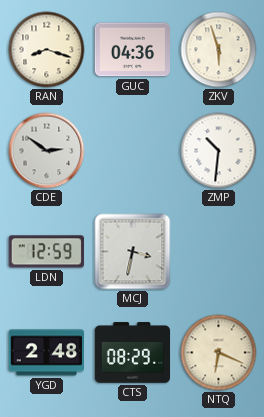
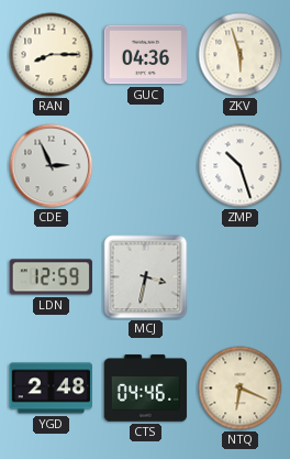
RAN: 8:18 -> 8:15
CDE: 2:51 -> 2:56
ZMP: 10:31 -> 10:27
CTS: 08:29 -> 04:46
